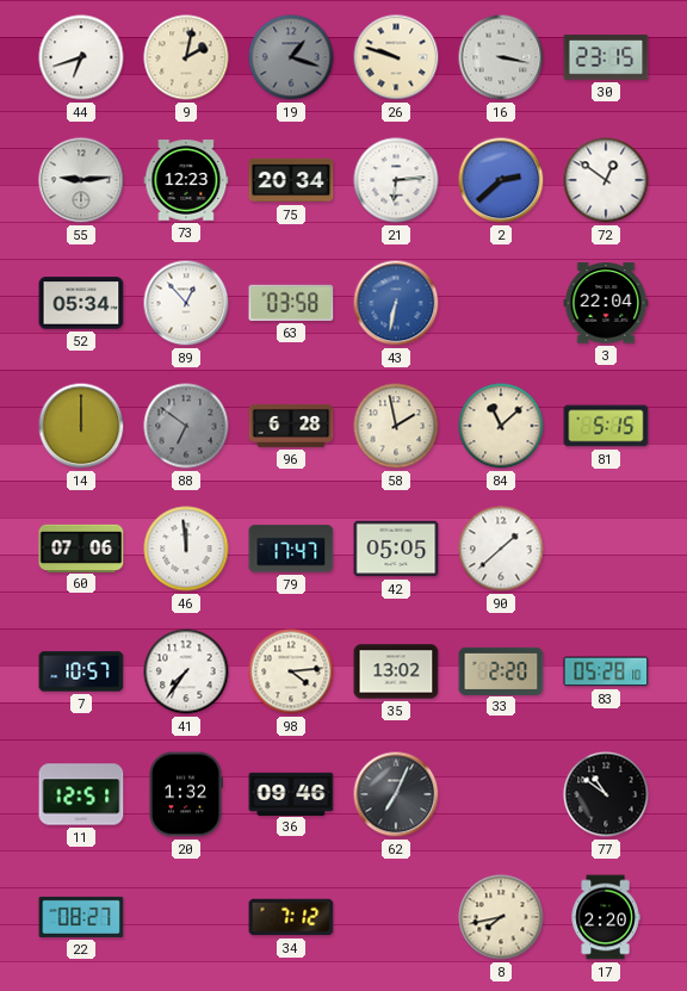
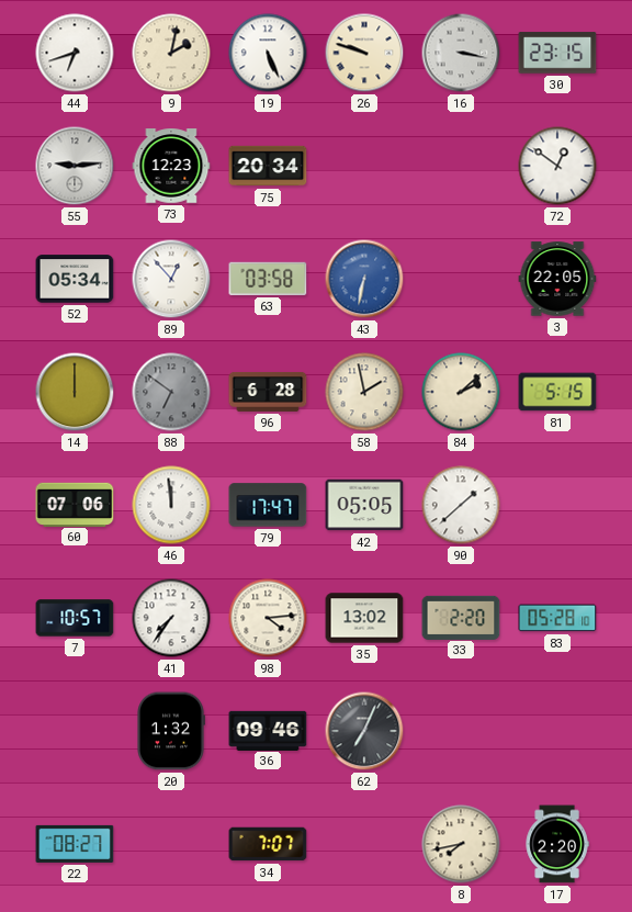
19: 1:18 -> 5:26
19 dial: grey -> white
21: 6:14 -> none
2: 2:38 -> none
3: 22:04 -> 22:05
84: 11:08 -> 2:08
11: 12:51 -> none
77: 10:51 -> none
34: 7:12 -> 7:07
